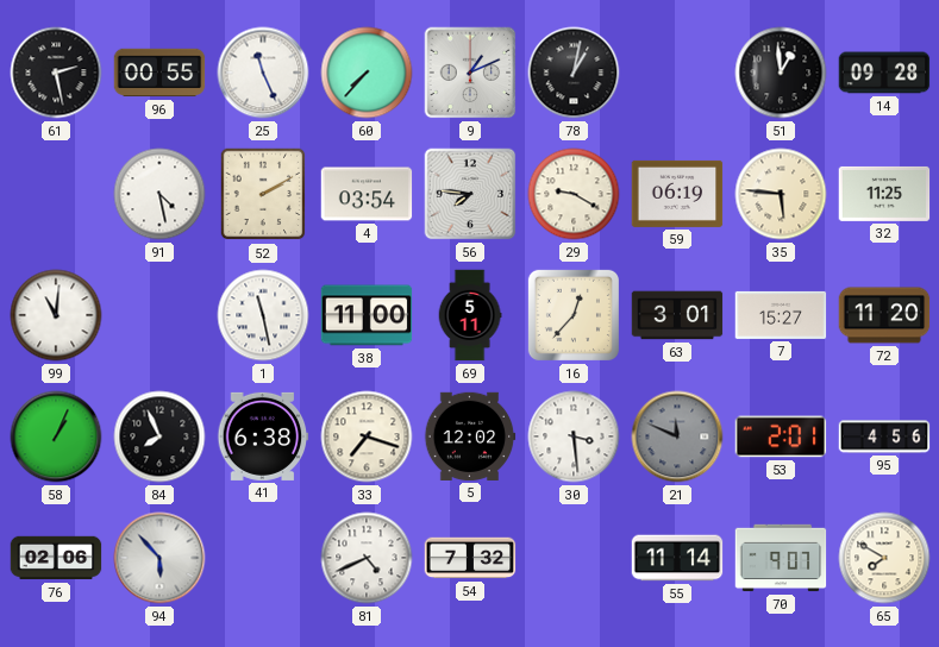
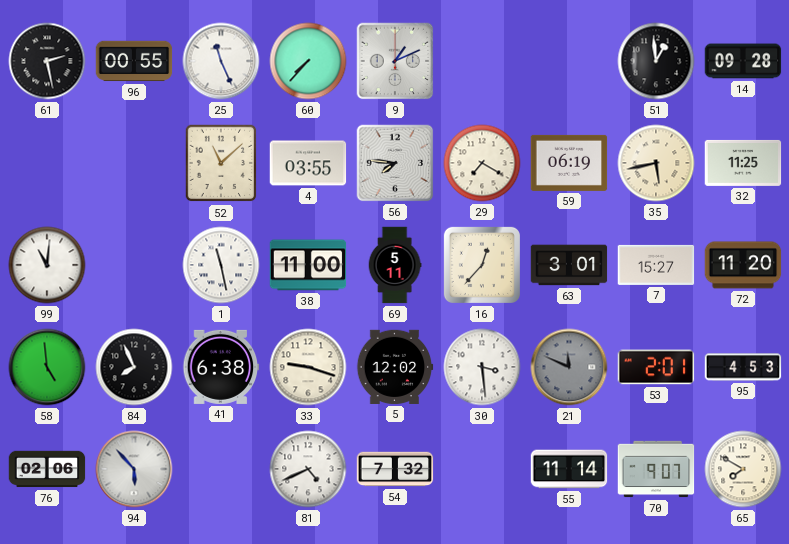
78: 1:02 -> none
91: 4:28 -> none
52: 2:10 -> 11:08
4: 03:54 -> 03:55
29: 9:20 -> 7:20
35: 5:46 -> 5:43
58: 1:04 -> 4:59
33: 7:18 -> 9:18
95: 4:56 -> 4:53
